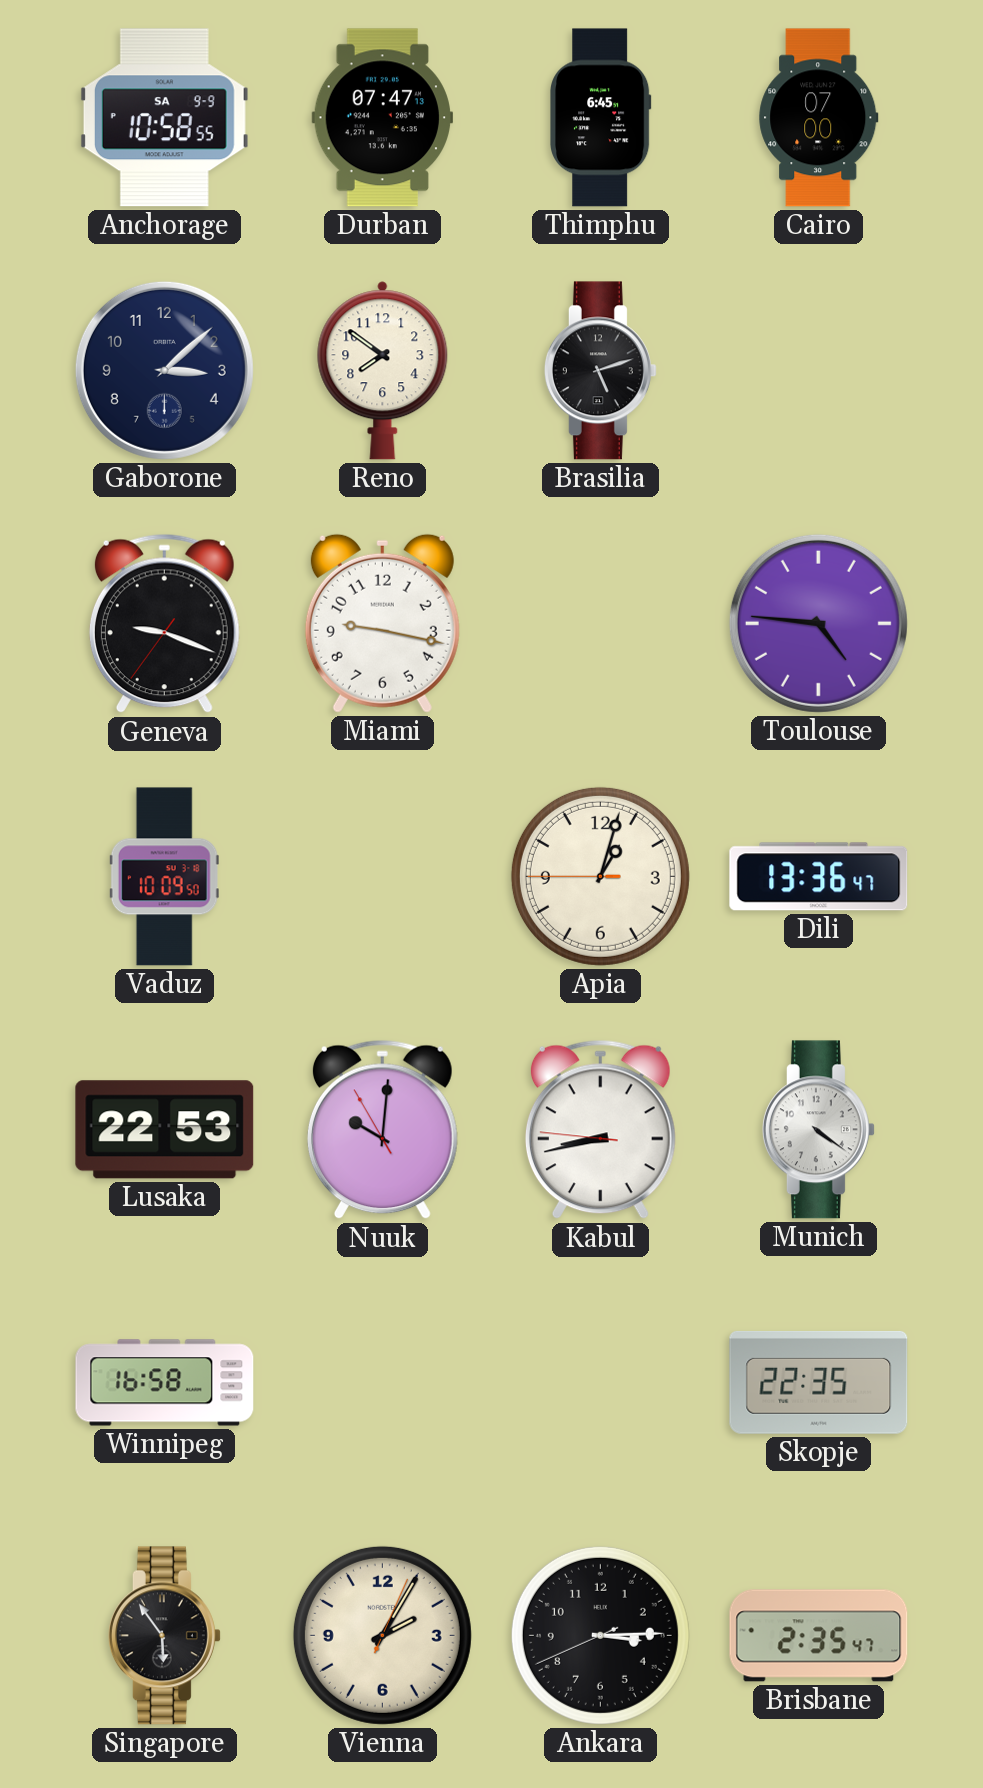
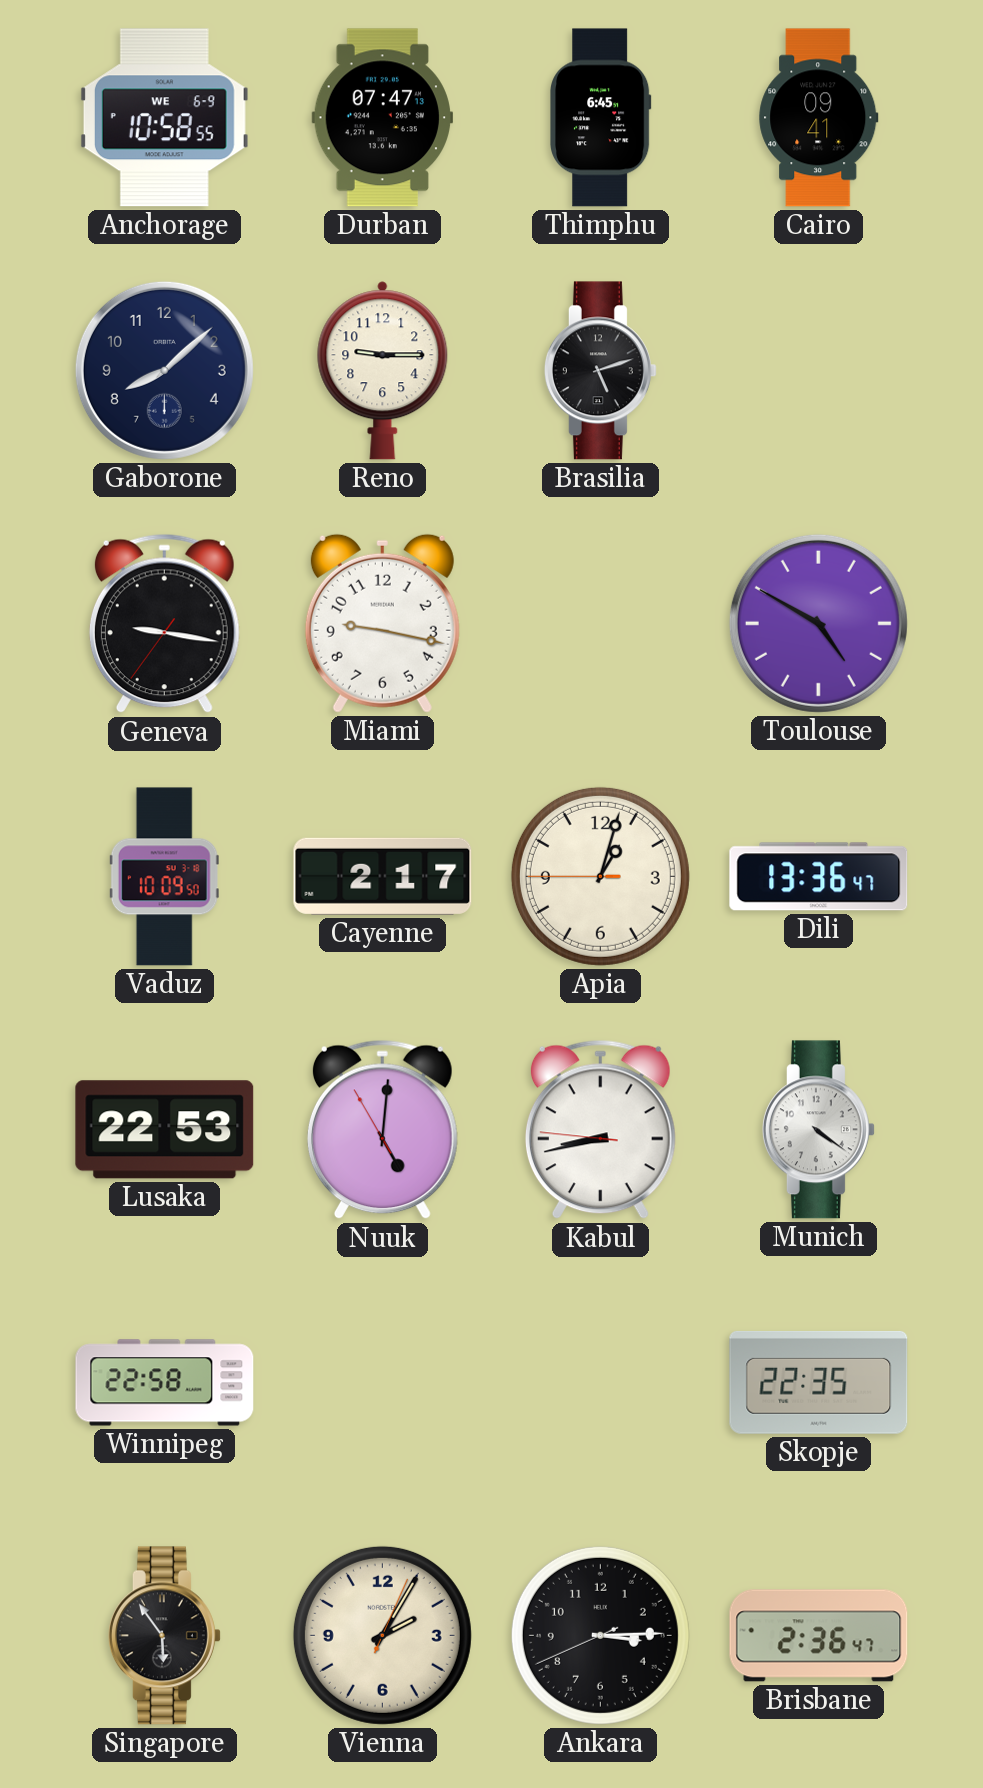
Anchorage date: SA 9-9 -> WE 6-9
Cairo: 07:00 -> 09:41
Gaborone: 3:08 -> 8:08
Reno: 7:51 -> 9:15
Geneva: 9:18 -> 9:16
Toulouse: 4:46 -> 4:50
Cayenne: none -> 2:17
Nuuk: 10:00 -> 5:00
Winnipeg: 16:58 -> 22:58
Brisbane: 2:35 -> 2:36
